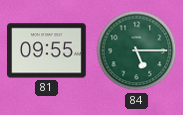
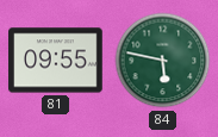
84: 5:15 -> 5:47
